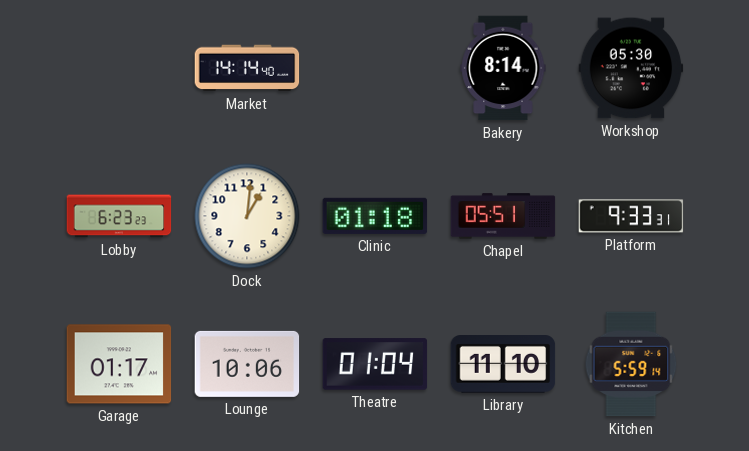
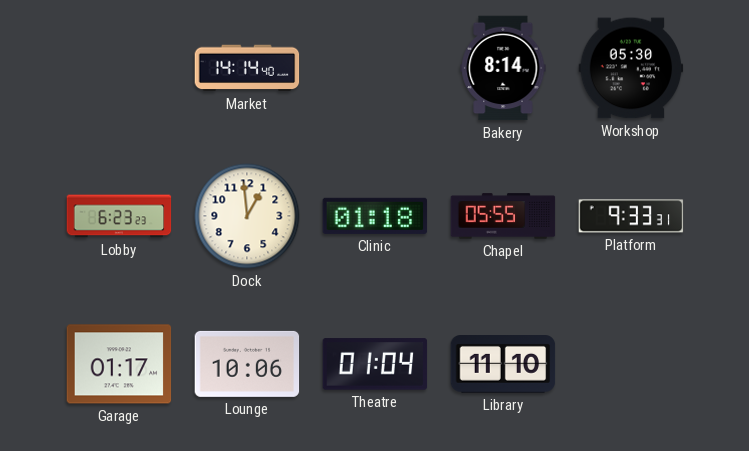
Dock: 1:01 -> 12:59
Chapel: 05:51 -> 05:55
Kitchen: 5:59 -> none
